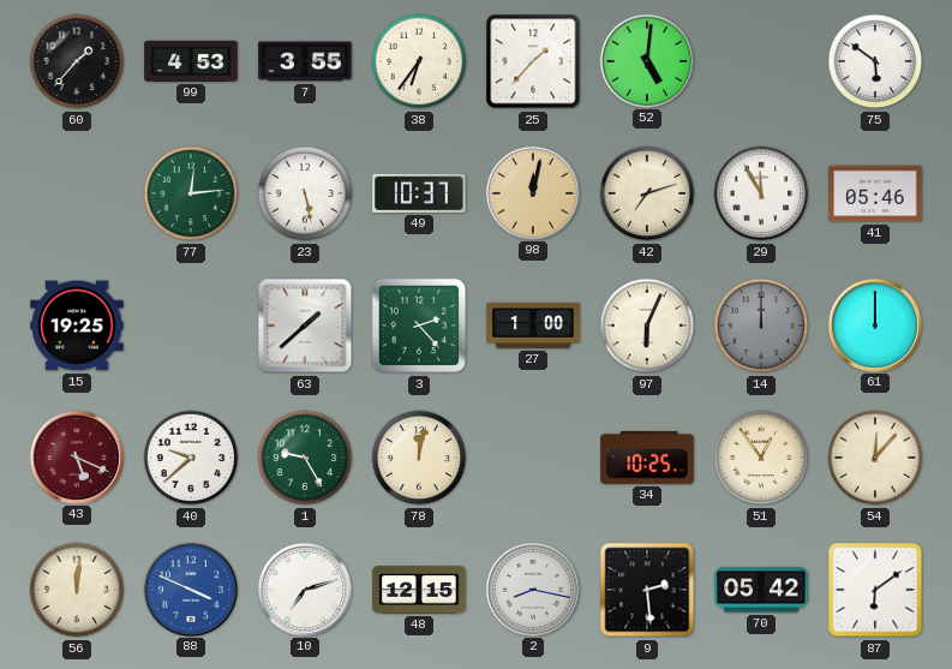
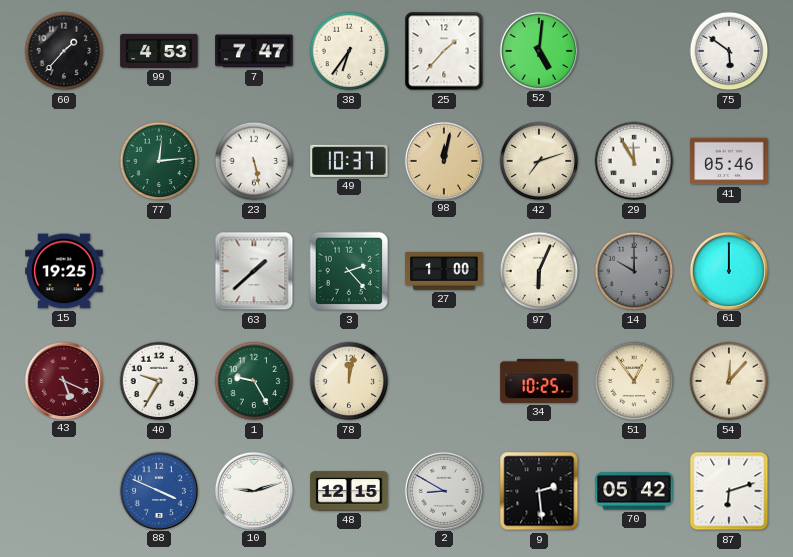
7: 3:55 -> 7:47
14: 12:00 -> 10:00
40: 9:38 -> 9:35
56: 12:01 -> none
10: 7:12 -> 9:12
2: 8:17 -> 8:50
87: 6:09 -> 6:12
